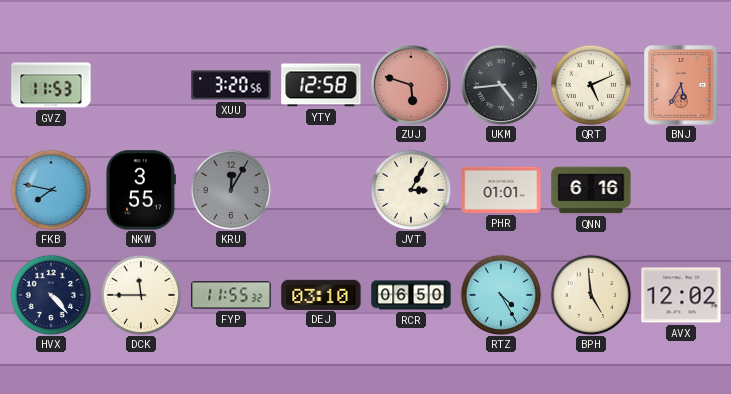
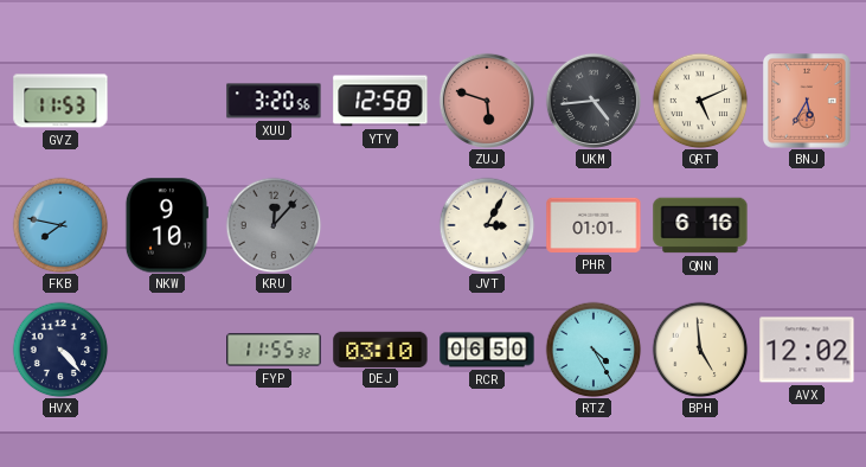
NKW: 3:55 -> 9:10
KRU: 12:05 -> 12:07
DCK: 11:45 -> none
